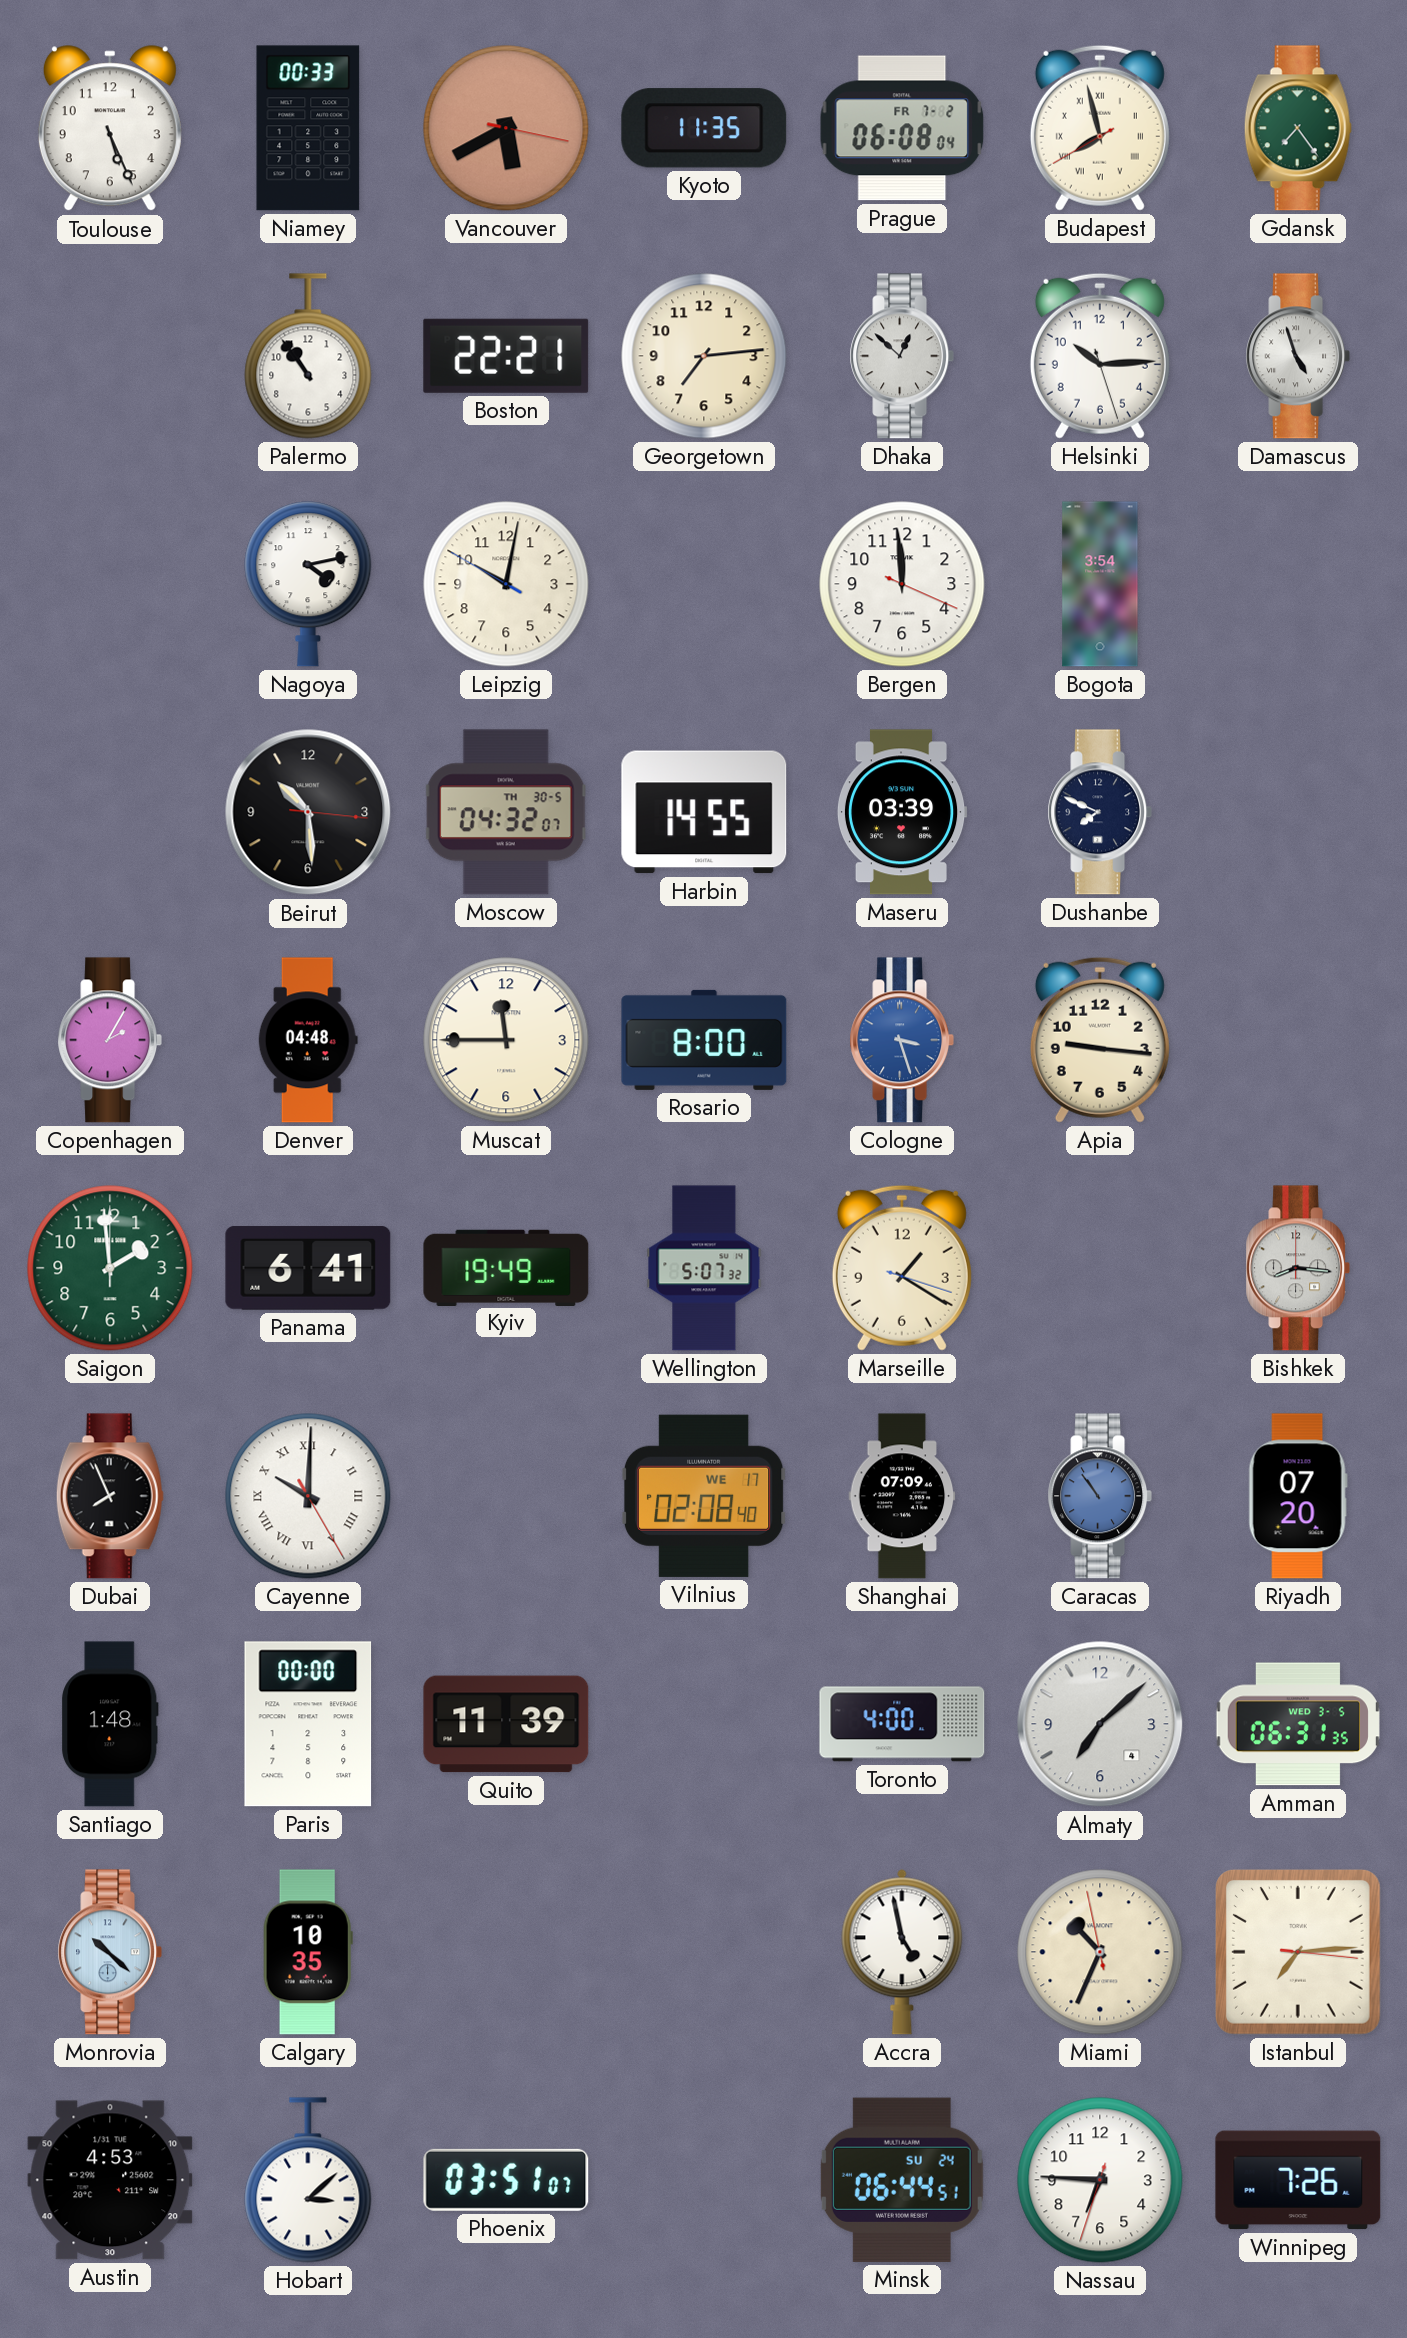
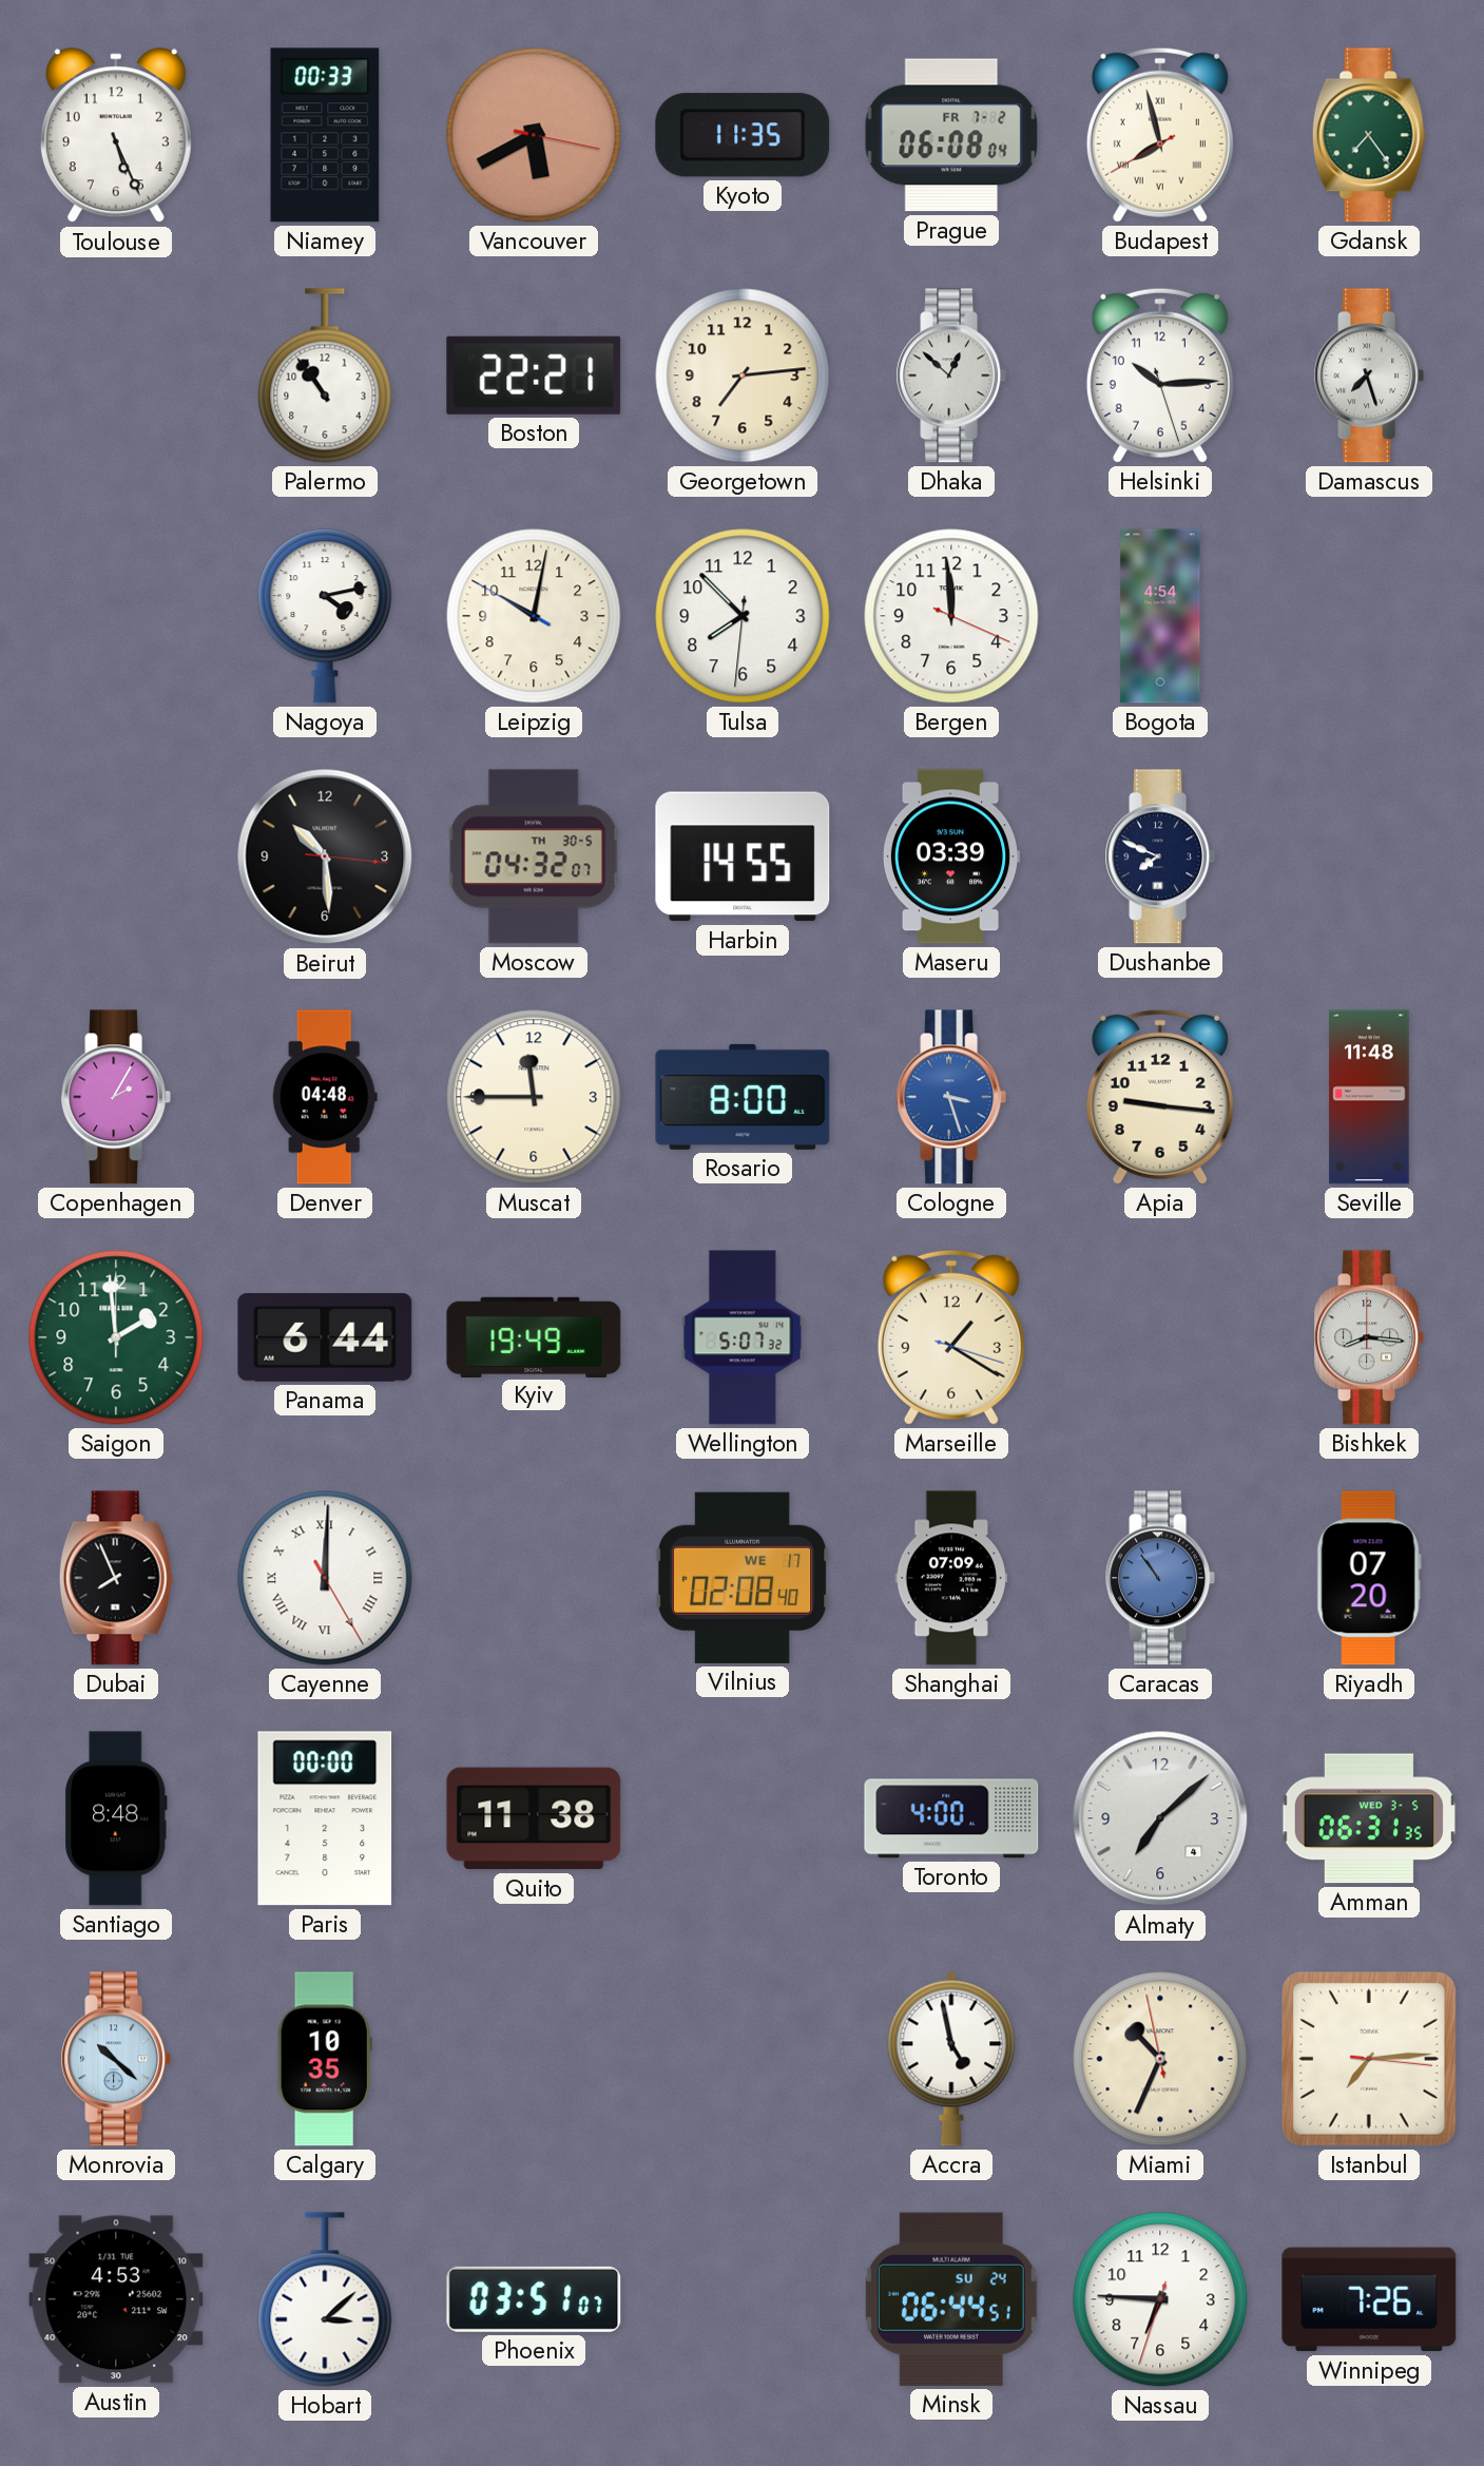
Damascus: 4:57 -> 7:27
Tulsa: none -> 7:52
Bogota: 3:54 -> 4:54
Seville: none -> 11:48
Panama: 6:41 -> 6:44
Cayenne: 10:00 -> 12:00
Santiago: 1:48 -> 8:48
Quito: 11:39 -> 11:38
